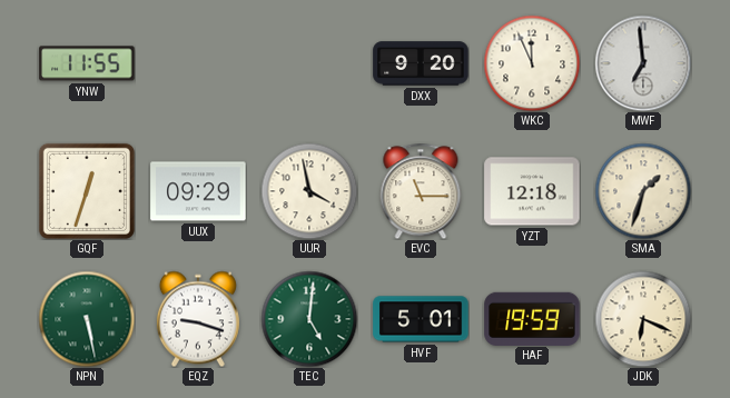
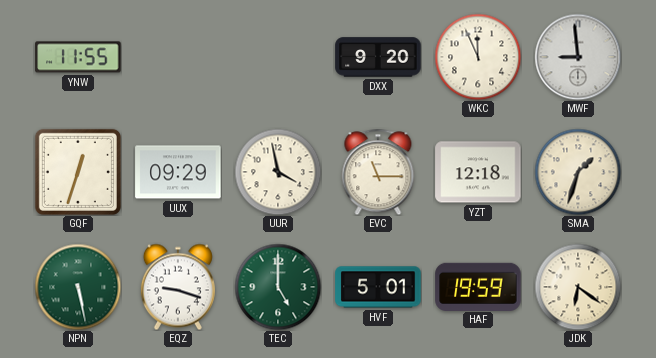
MWF: 6:59 -> 8:59
TEC: 5:01 -> 5:00
JDK: 6:19 -> 6:21
